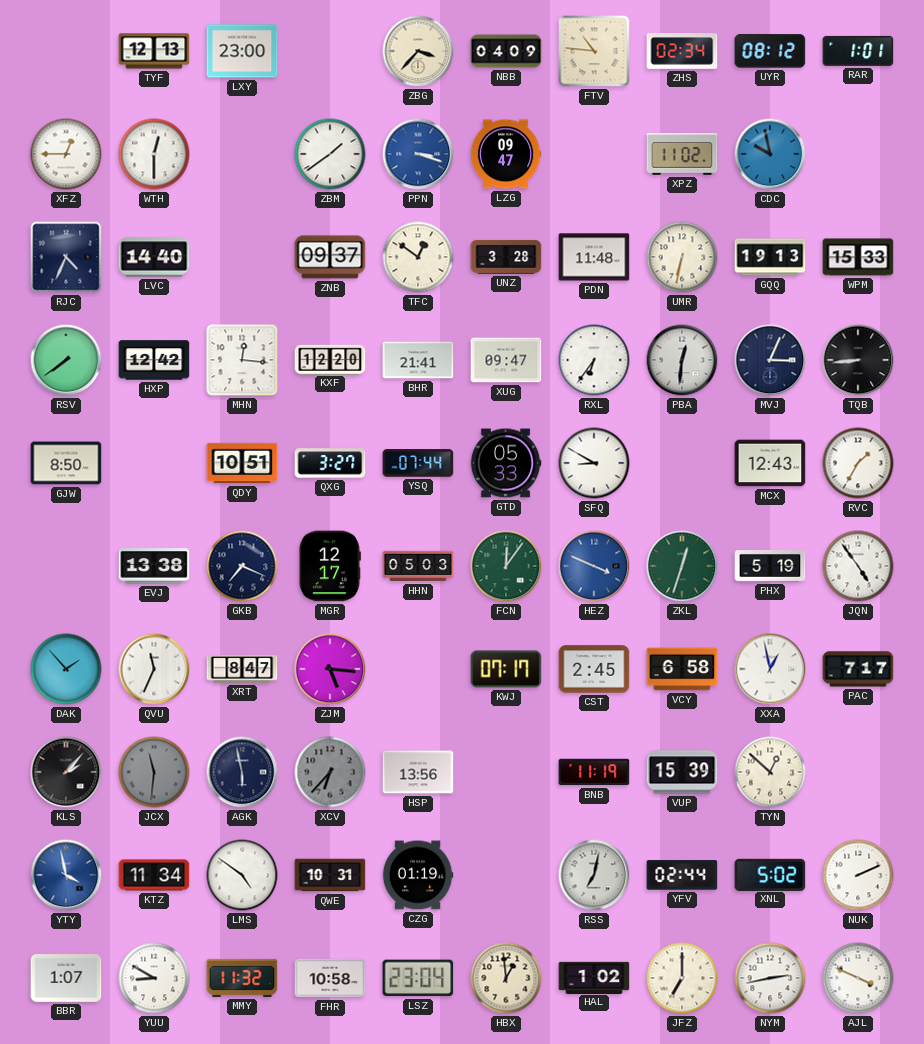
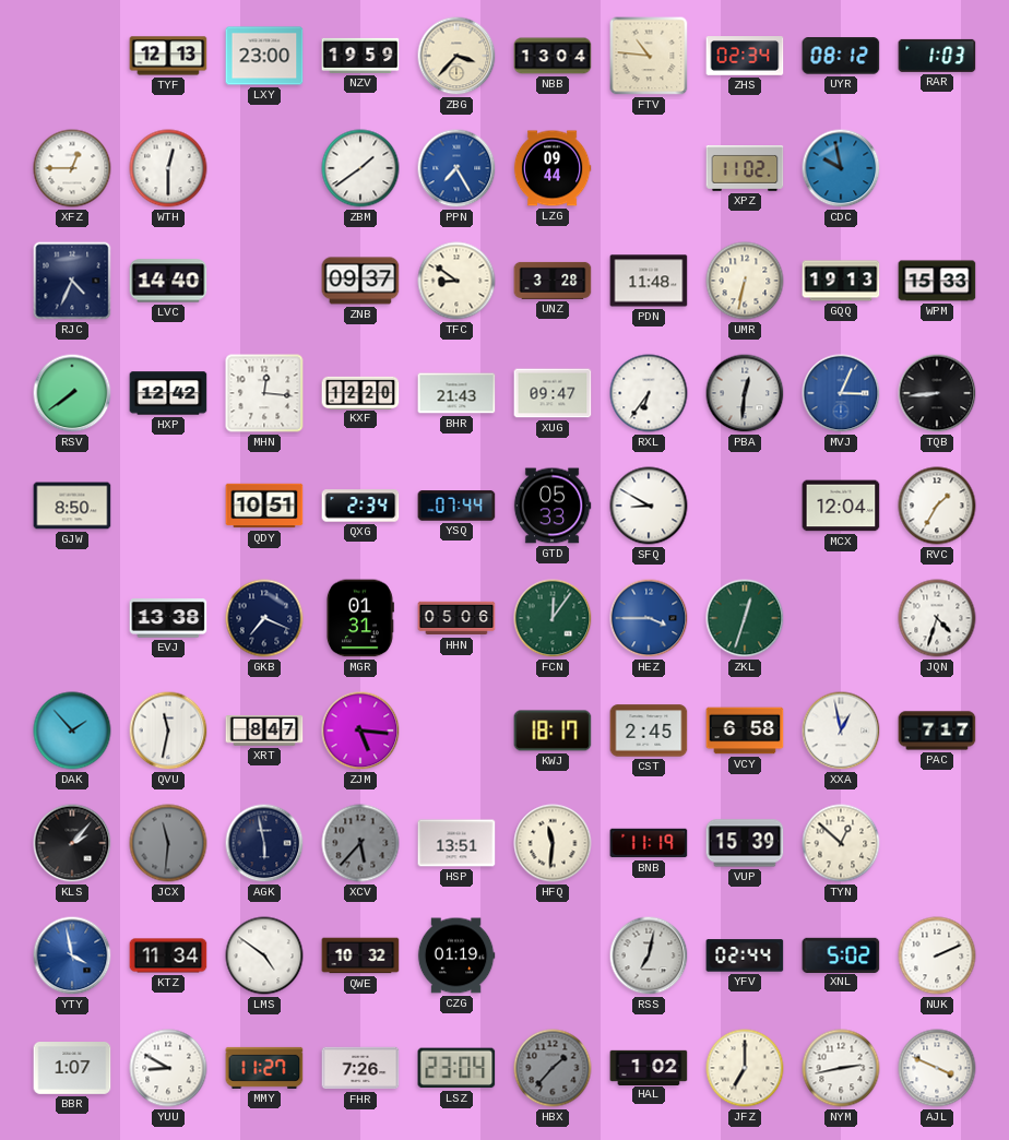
NZV: none -> 19:59
NBB: 04:09 -> 13:04
RAR: 1:01 -> 1:03
PPN: 3:18 -> 7:25
LZG: 09:47 -> 09:44
TFC: 12:51 -> 8:51
BHR: 21:41 -> 21:43
MVJ dial: navy -> blue
QXG: 3:27 -> 2:34
MCX: 12:43 -> 12:04
MGR: 12:17 -> 01:31
HHN: 05:03 -> 05:06
HEZ: 3:49 -> 3:45
PHX: 5:19 -> none
JQN: 4:54 -> 4:33
QVU: 11:34 -> 11:32
KWJ: 07:17 -> 18:17
XCV: 6:37 -> 5:37
HSP: 13:56 -> 13:51
HFQ: none -> 11:31
QWE: 10:31 -> 10:32
MMY: 11:32 -> 11:27
FHR: 10:58 -> 7:26
HBX: 12:59 -> 1:37
HBX dial: cream -> grey
